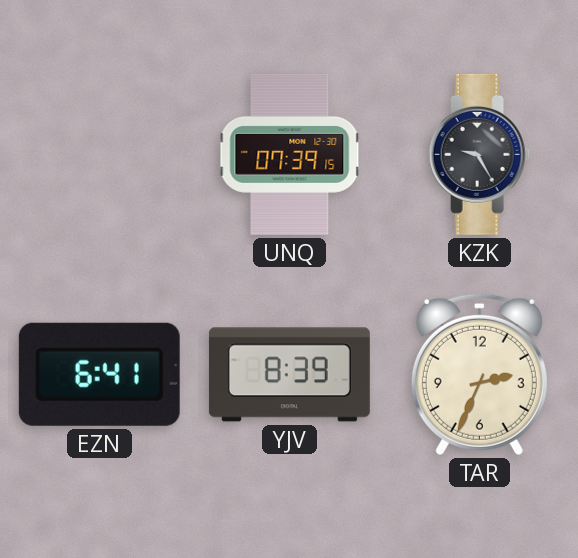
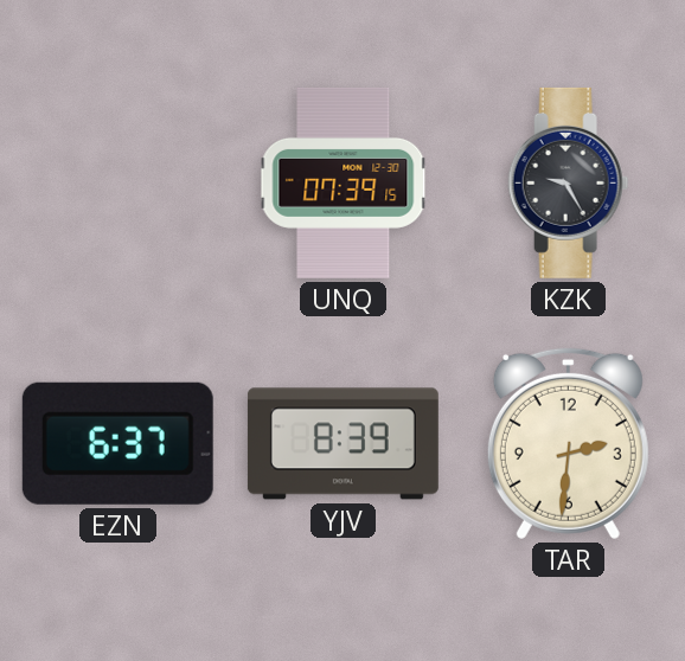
EZN: 6:41 -> 6:37
TAR: 2:34 -> 2:31
